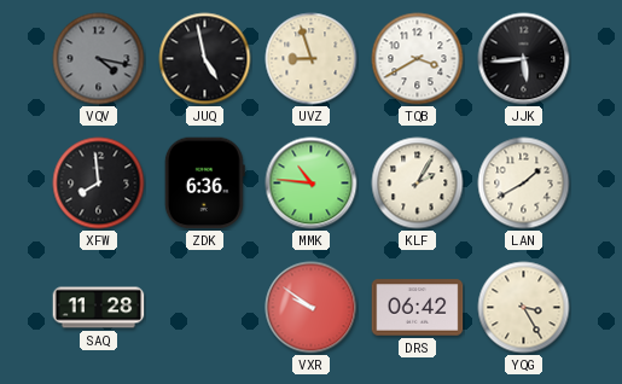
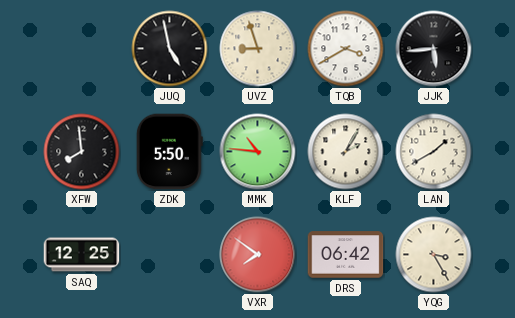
VQV: 4:17 -> none
ZDK: 6:36 -> 5:50
SAQ: 11:28 -> 12:25
VXR: 9:51 -> 7:51
